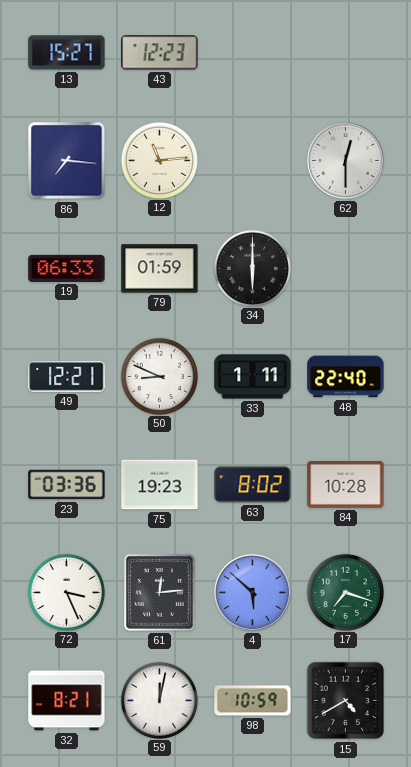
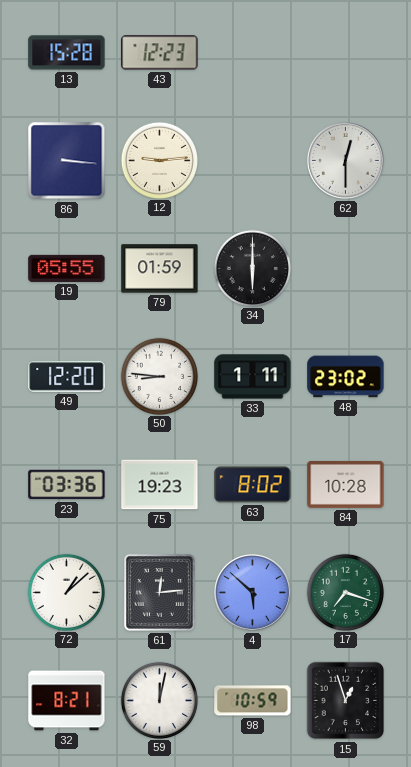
13: 15:27 -> 15:28
86: 7:16 -> 3:16
12: 11:14 -> 9:14
19: 06:33 -> 05:55
49: 12:21 -> 12:20
50: 8:49 -> 8:46
48: 22:40 -> 23:02
72: 3:26 -> 1:08
15: 4:40 -> 12:57
